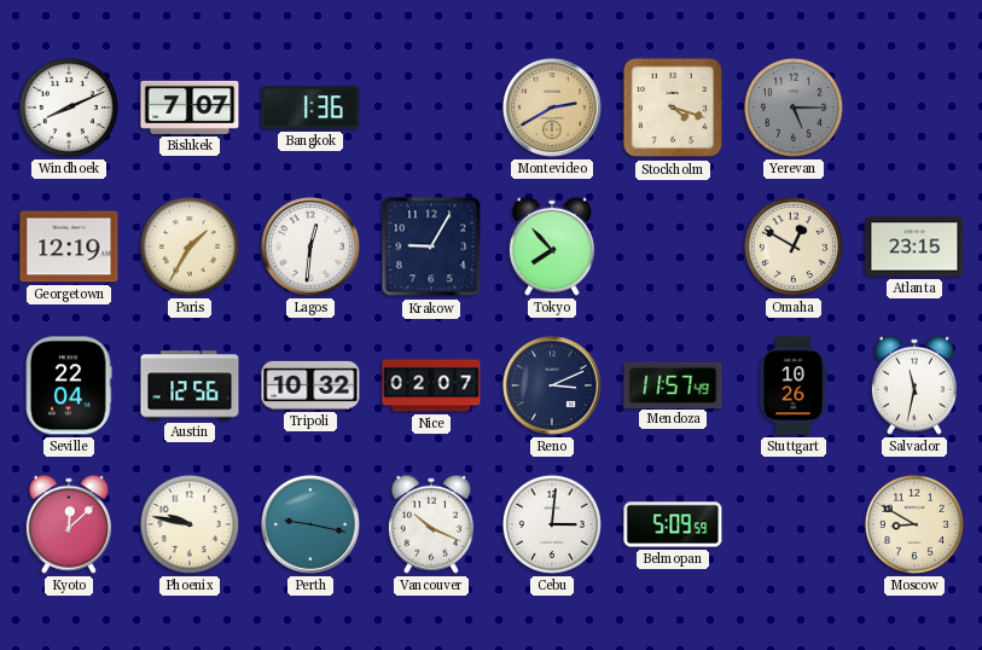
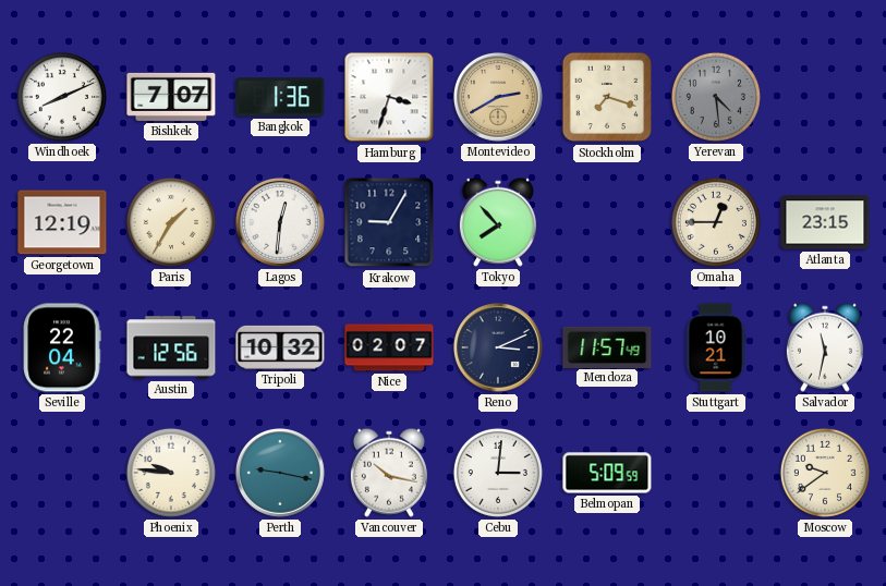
Hamburg: none -> 3:33
Stockholm: 4:18 -> 7:18
Yerevan: 5:15 -> 4:29
Omaha: 12:50 -> 12:45
Stuttgart: 10:26 -> 10:21
Kyoto: 12:08 -> none
Phoenix: 9:47 -> 9:46
Vancouver: 10:19 -> 10:17
Moscow: 8:50 -> 9:39
